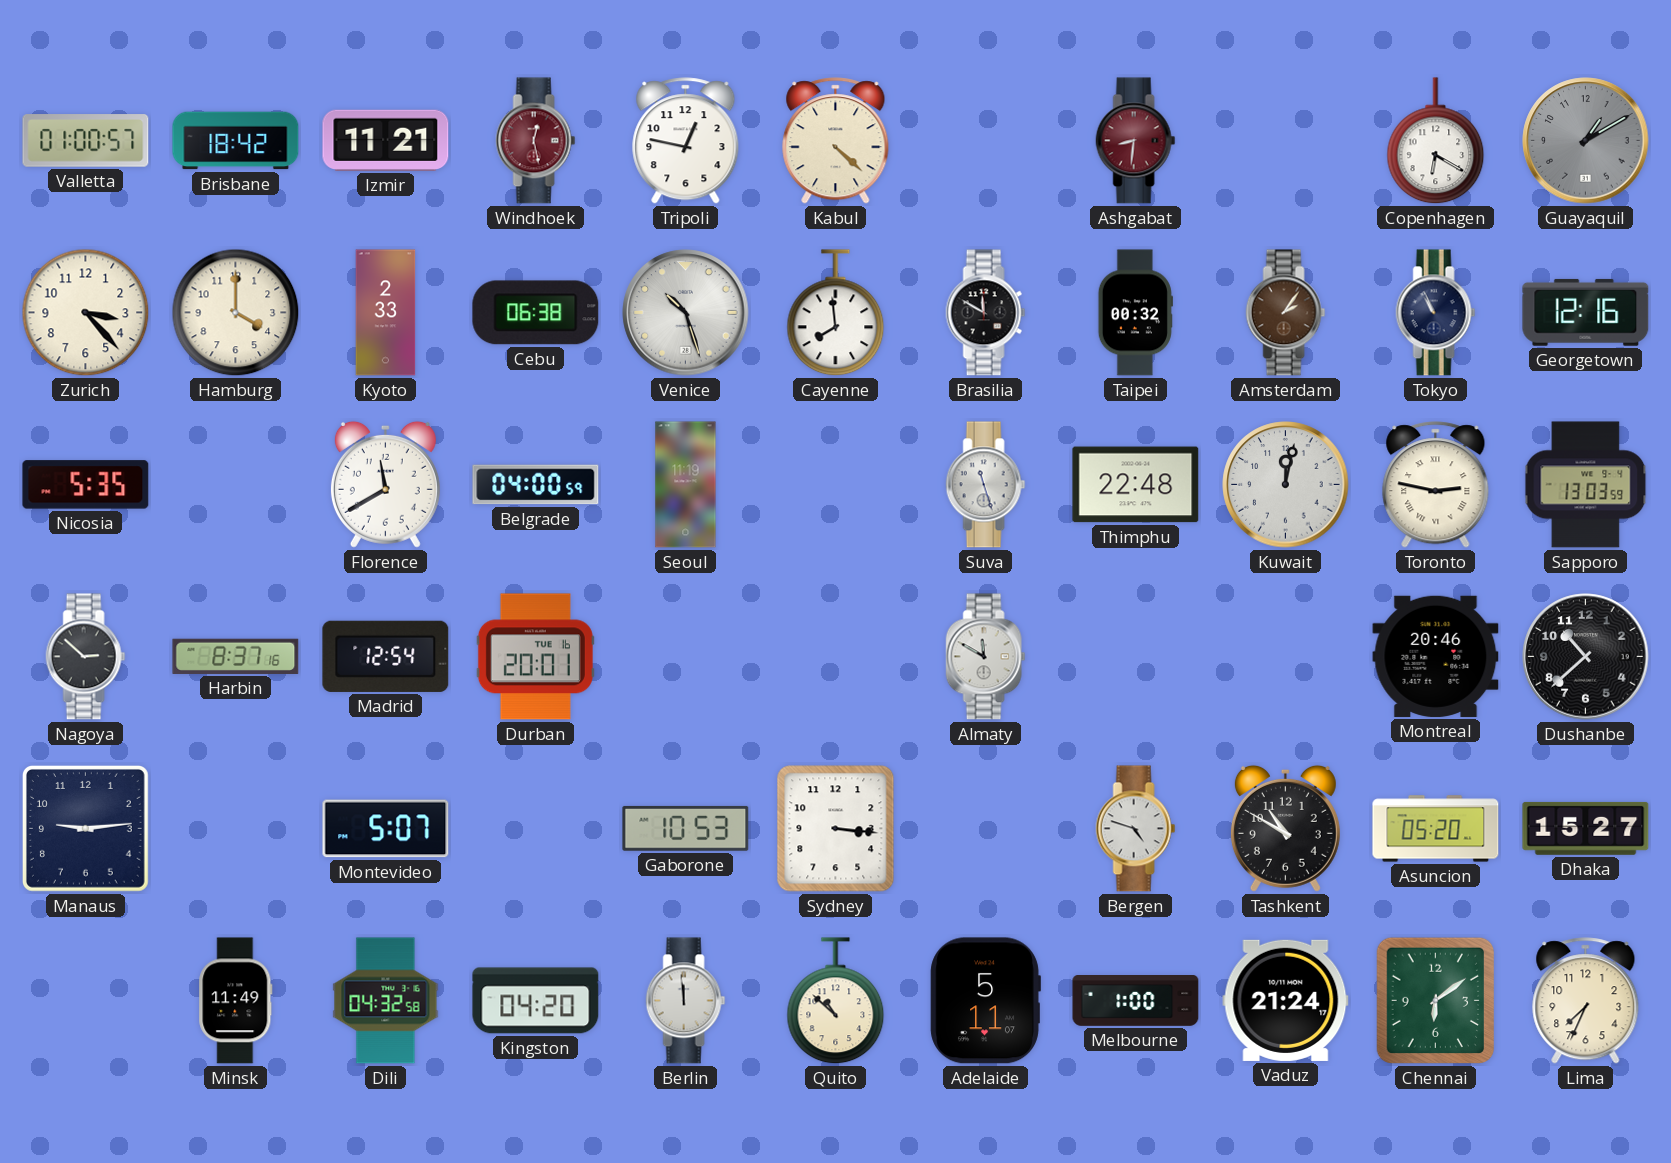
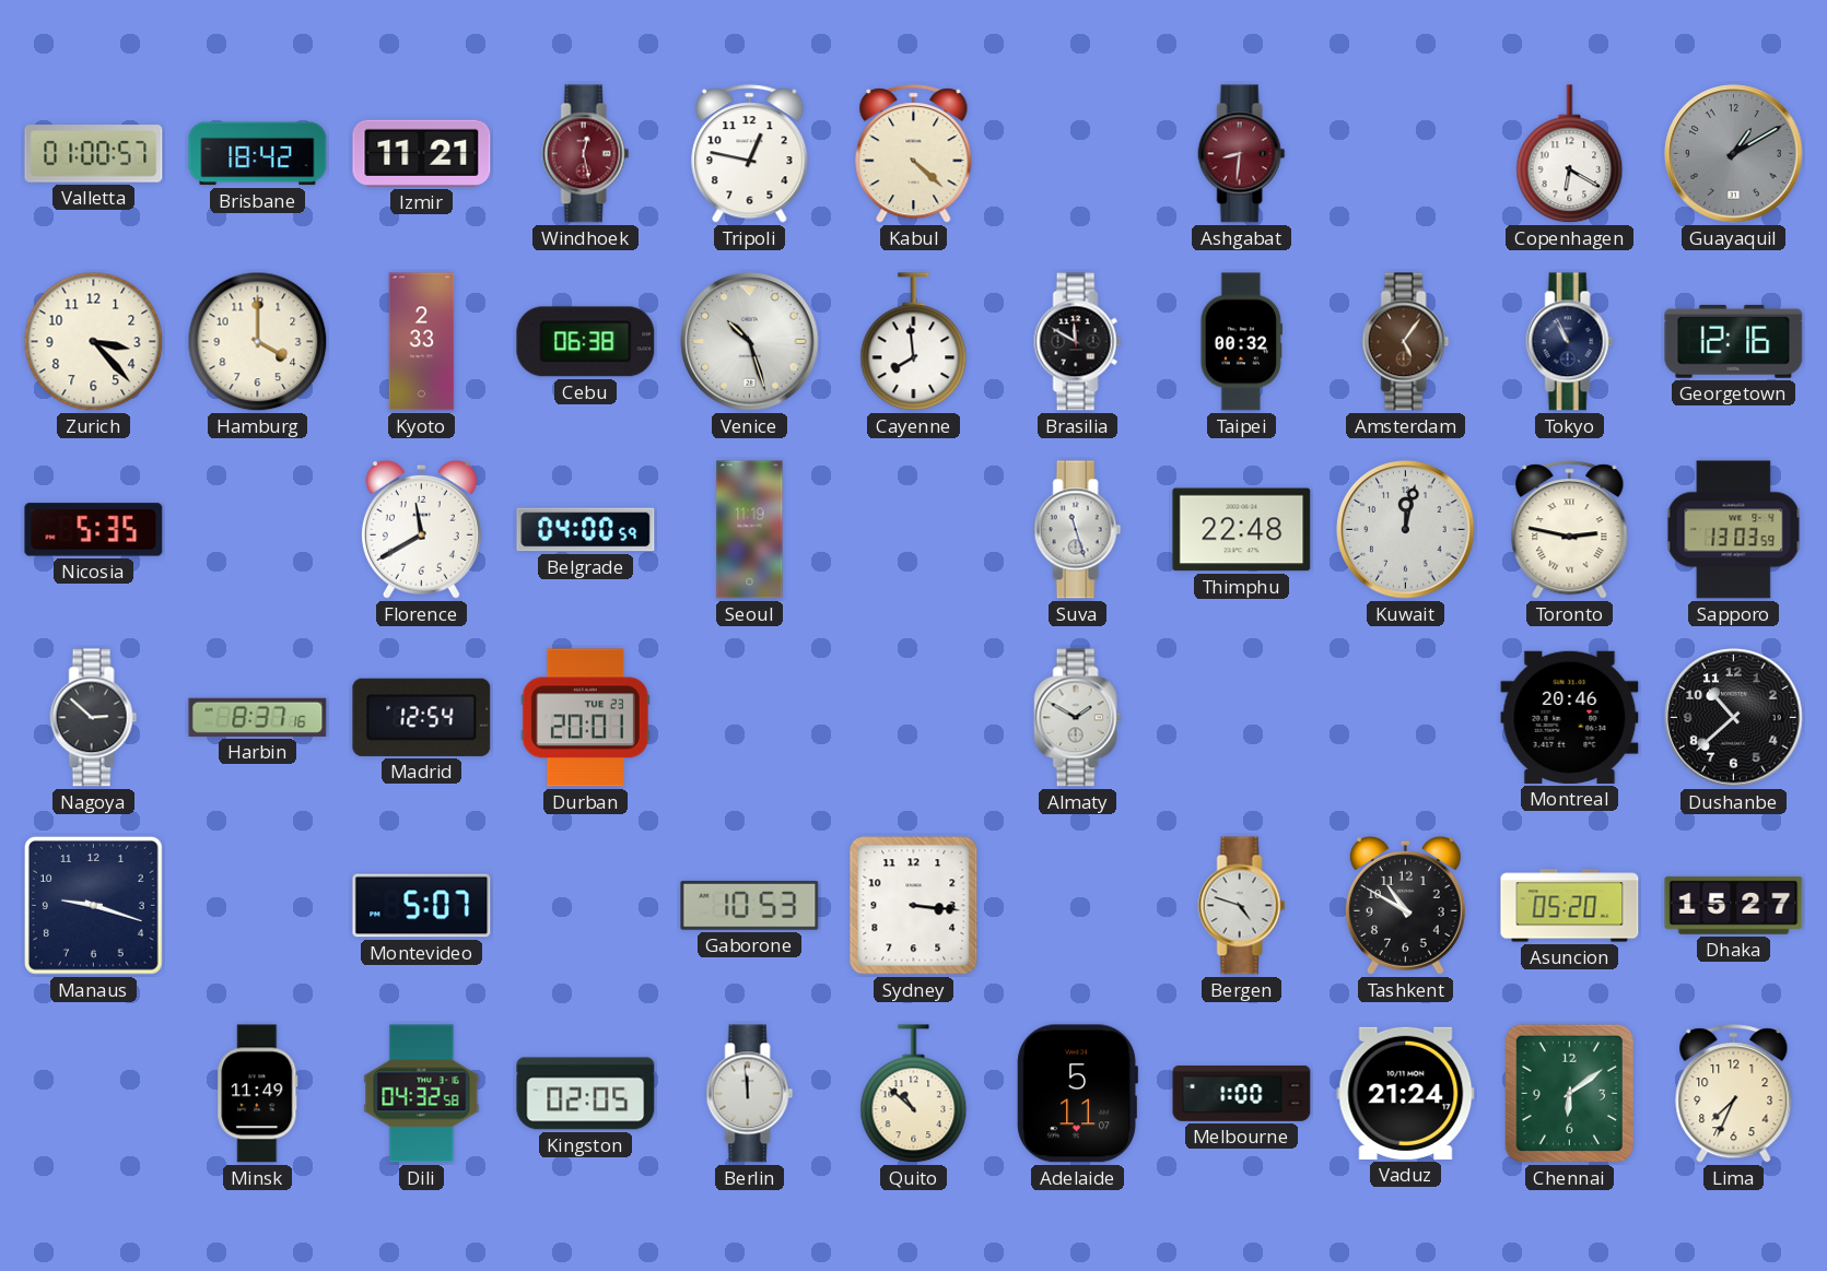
Amsterdam: 2:06 -> 5:06
Durban date: TUE 16 -> TUE 23
Almaty: 11:50 -> 1:50
Manaus: 9:14 -> 9:18
Kingston: 04:20 -> 02:05
